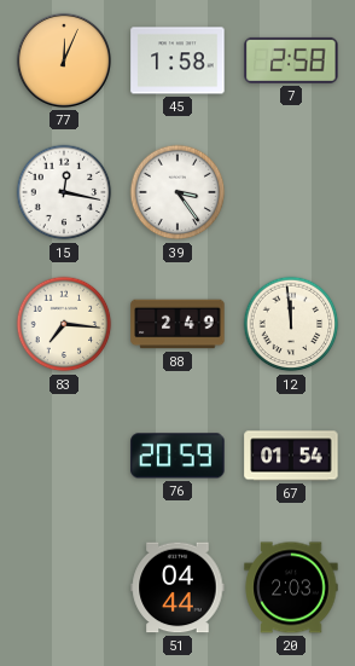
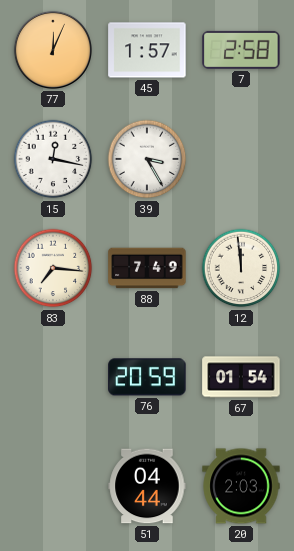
45: 1:58 -> 1:57
39: 3:24 -> 3:25
88: 2:49 -> 7:49
